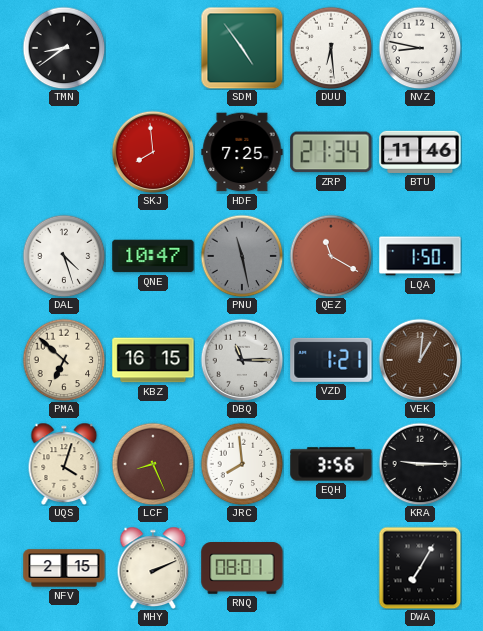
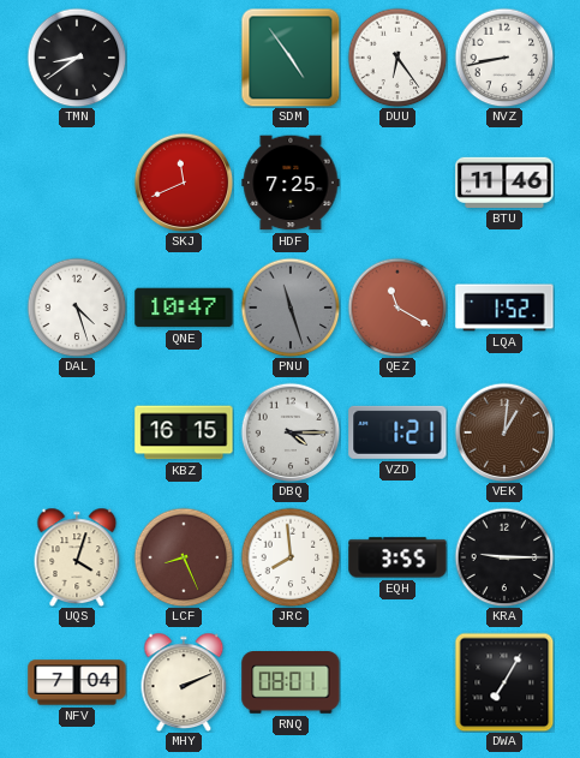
DUU: 6:29 -> 6:24
NVZ: 8:47 -> 8:43
SKJ: 7:59 -> 11:41
ZRP: 21:34 -> none
PNU: 11:28 -> 11:27
LQA: 1:50 -> 1:52
PMA: 6:52 -> none
DBQ: 11:15 -> 4:15
EQH: 3:56 -> 3:55
NFV: 2:15 -> 7:04
